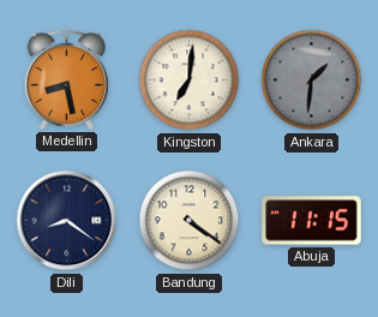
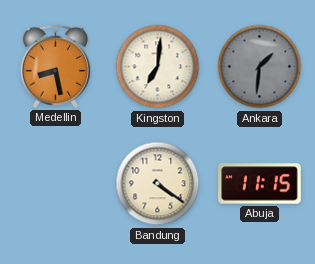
Dili: 8:21 -> none
